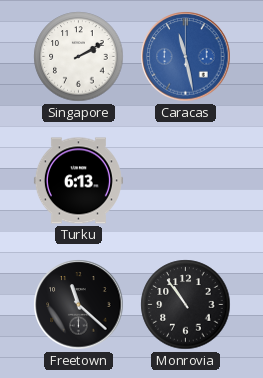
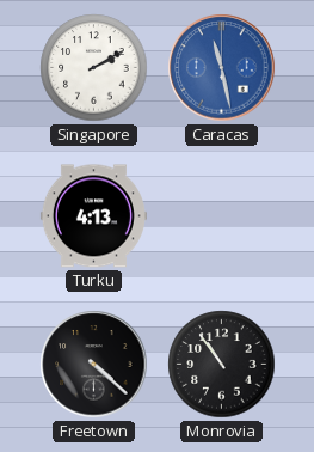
Turku: 6:13 -> 4:13
Freetown: 11:22 -> 4:22
